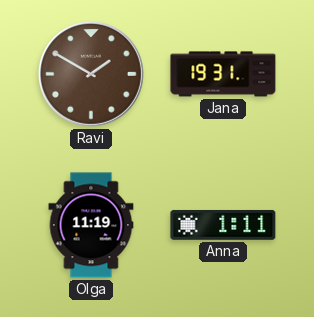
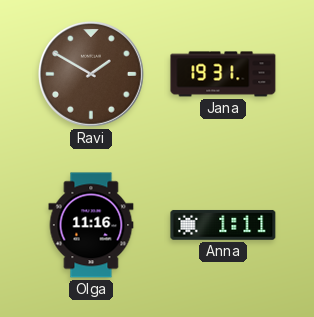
Olga: 11:19 -> 11:16
